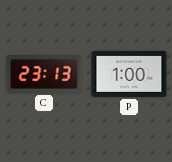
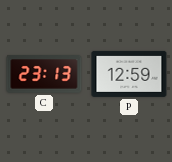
P: 1:00 -> 12:59
